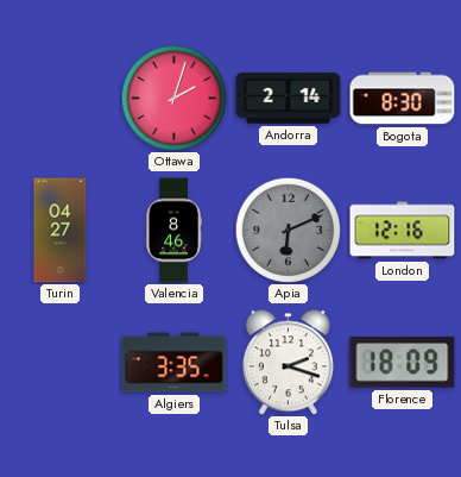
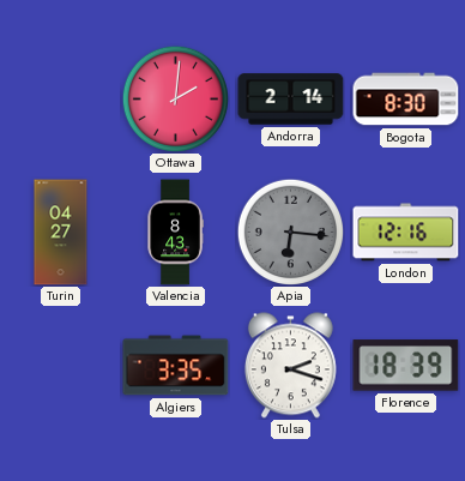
Ottawa: 2:03 -> 2:01
Valencia: 8:46 -> 8:43
Apia: 6:11 -> 6:16
Florence: 18:09 -> 18:39
